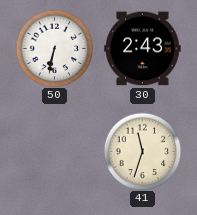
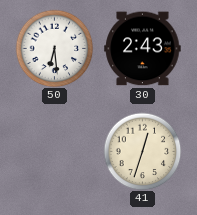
50: 6:32 -> 6:29
41: 11:33 -> 12:33
